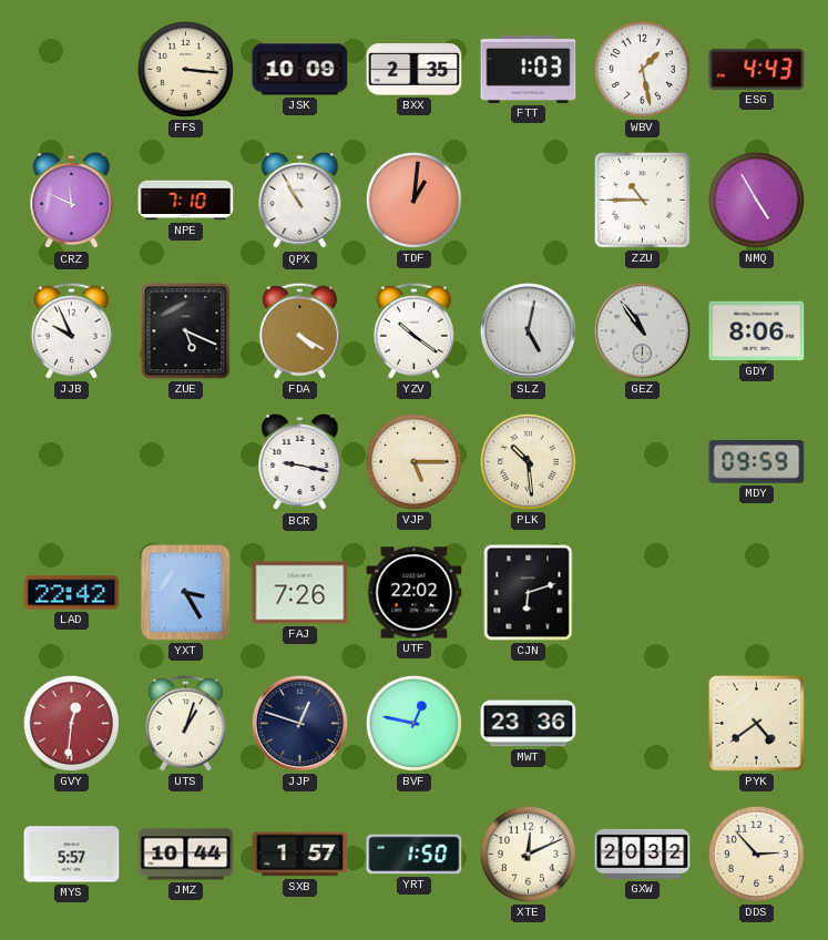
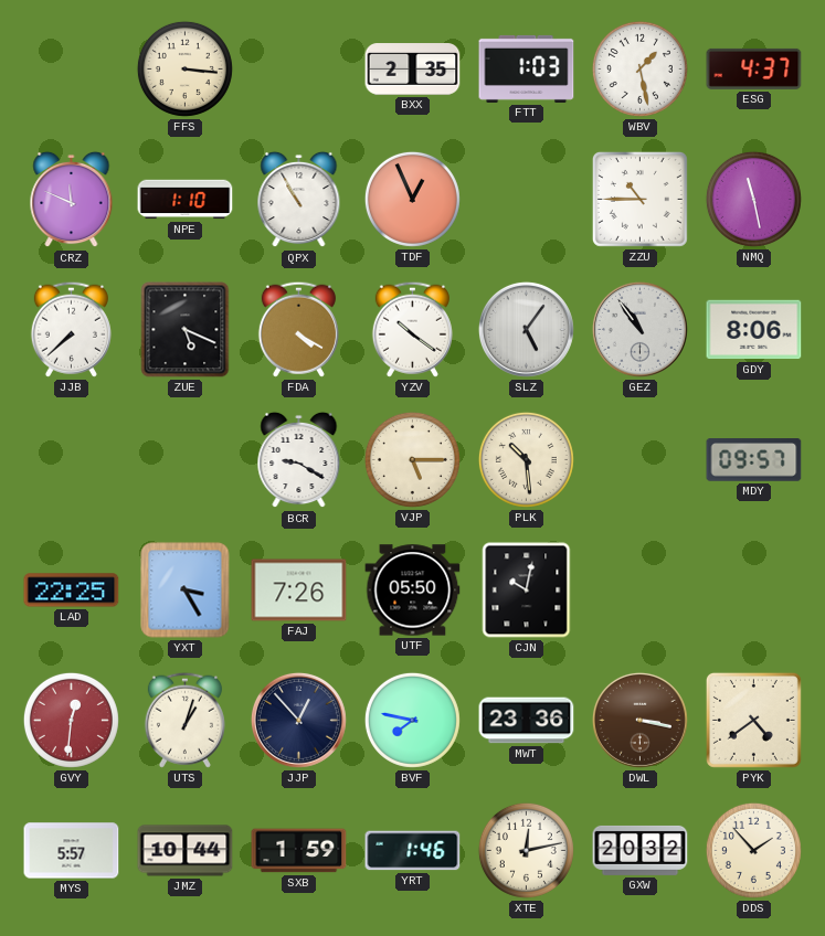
JSK: 10:09 -> none
ESG: 4:43 -> 4:37
NPE: 7:10 -> 1:10
TDF: 1:01 -> 12:56
NMQ: 4:55 -> 11:28
JJB: 9:56 -> 7:38
SLZ: 5:02 -> 5:06
BCR: 9:17 -> 9:20
MDY: 09:59 -> 09:57
LAD: 22:42 -> 22:25
UTF: 22:02 -> 05:50
CJN: 6:12 -> 10:02
JJP: 12:48 -> 12:53
BVF: 12:47 -> 7:47
DWL: none -> 3:17
SXB: 1:57 -> 1:59
YRT: 1:50 -> 1:46
XTE: 12:11 -> 12:13
DDS: 2:53 -> 1:53
